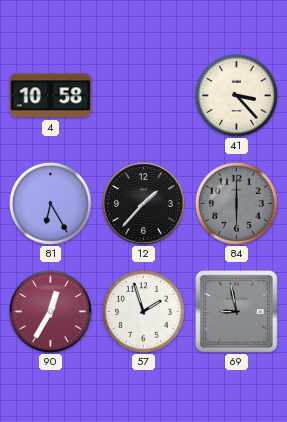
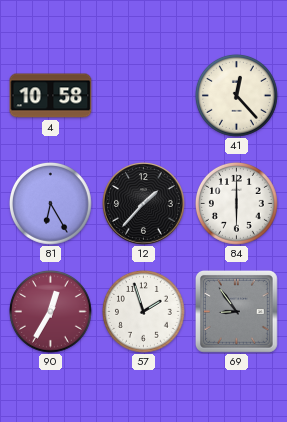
41: 3:23 -> 12:23
84 dial: grey -> white
69: 8:58 -> 8:54
